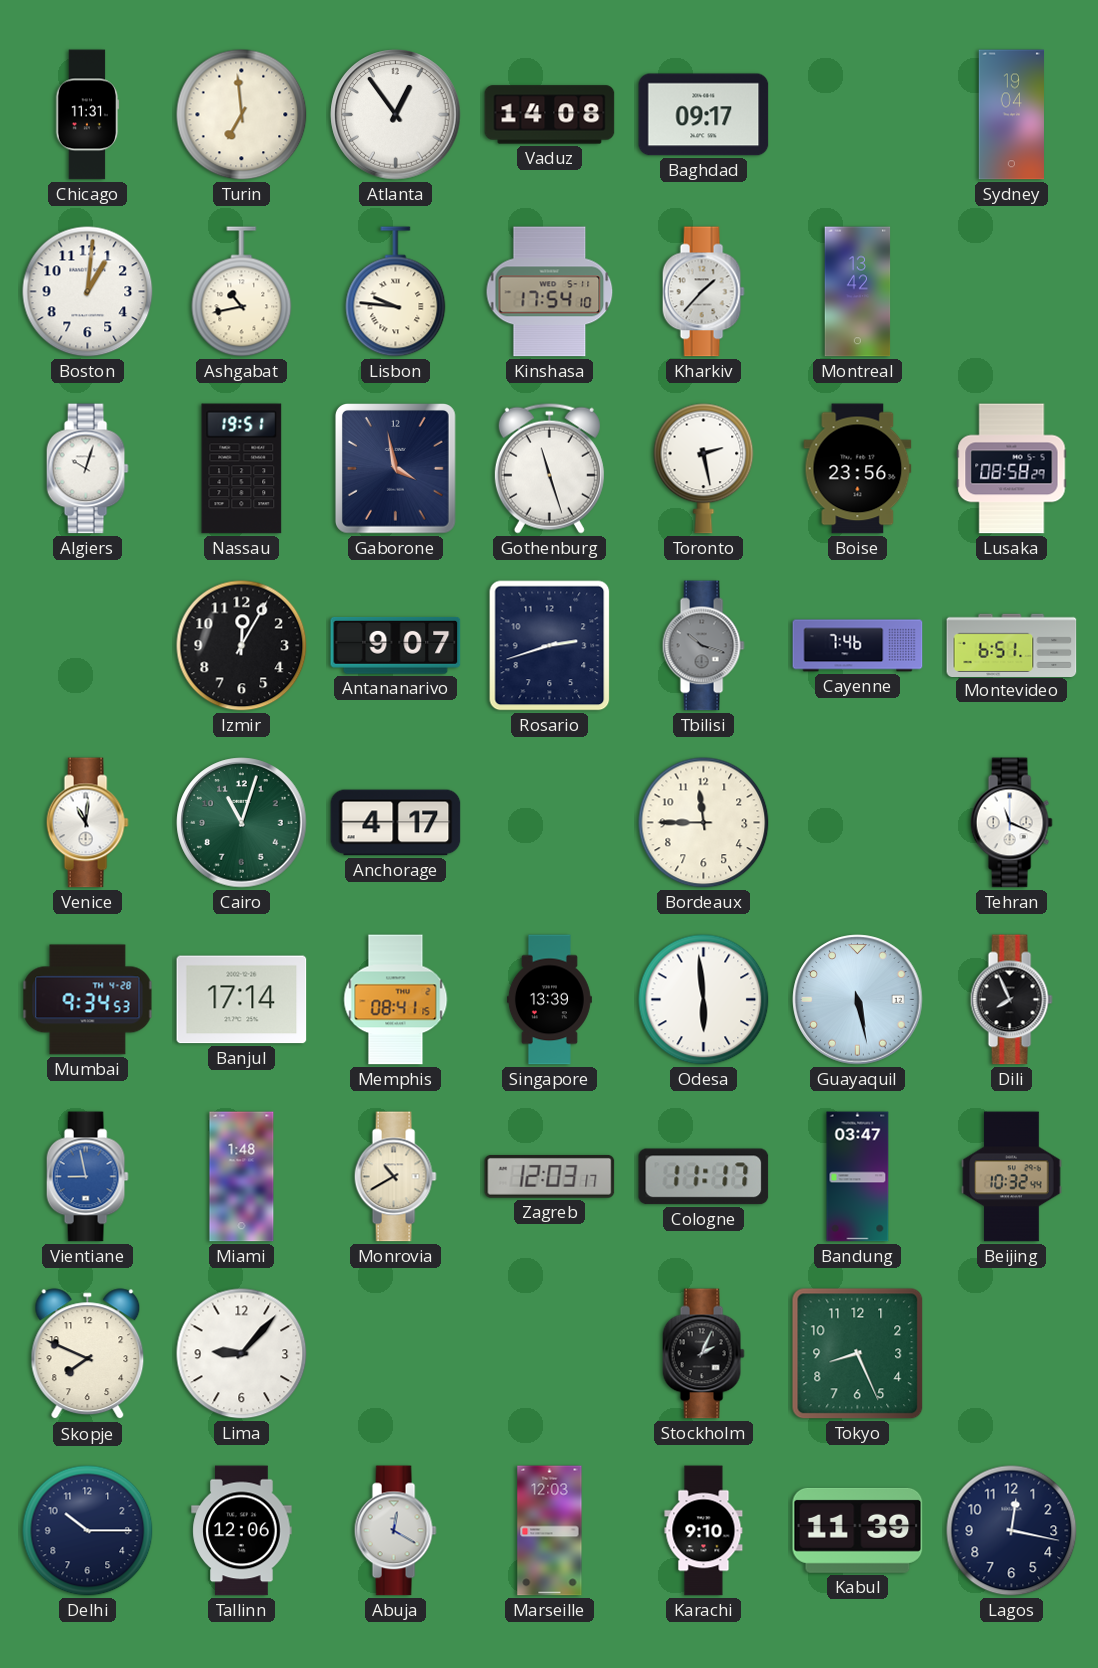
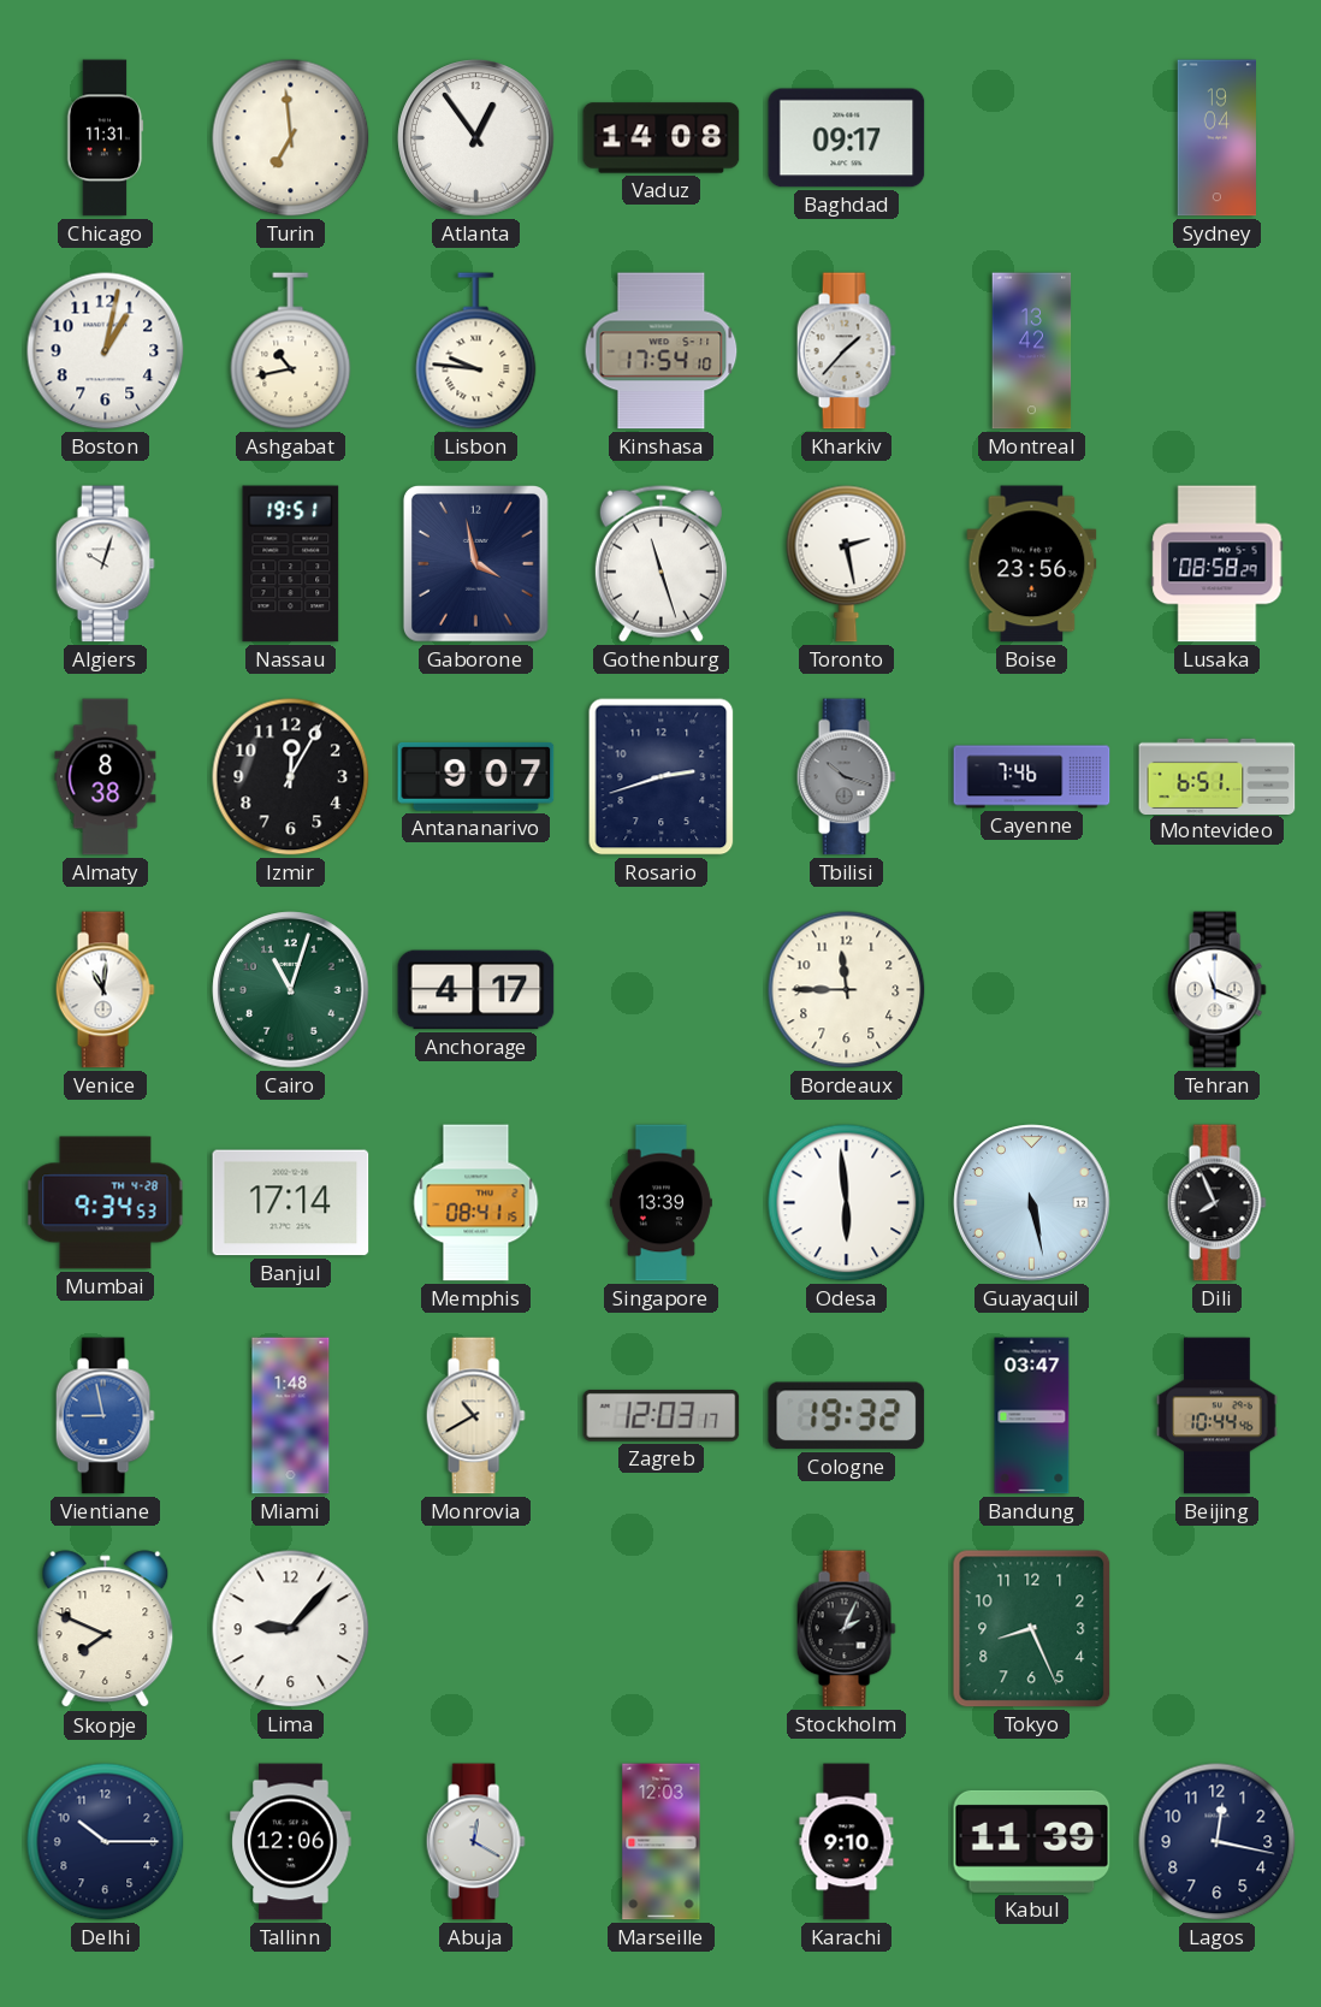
Boston: 1:01 -> 1:02
Almaty: none -> 8:38
Cologne: 11:17 -> 19:32
Beijing: 10:32 -> 10:44
